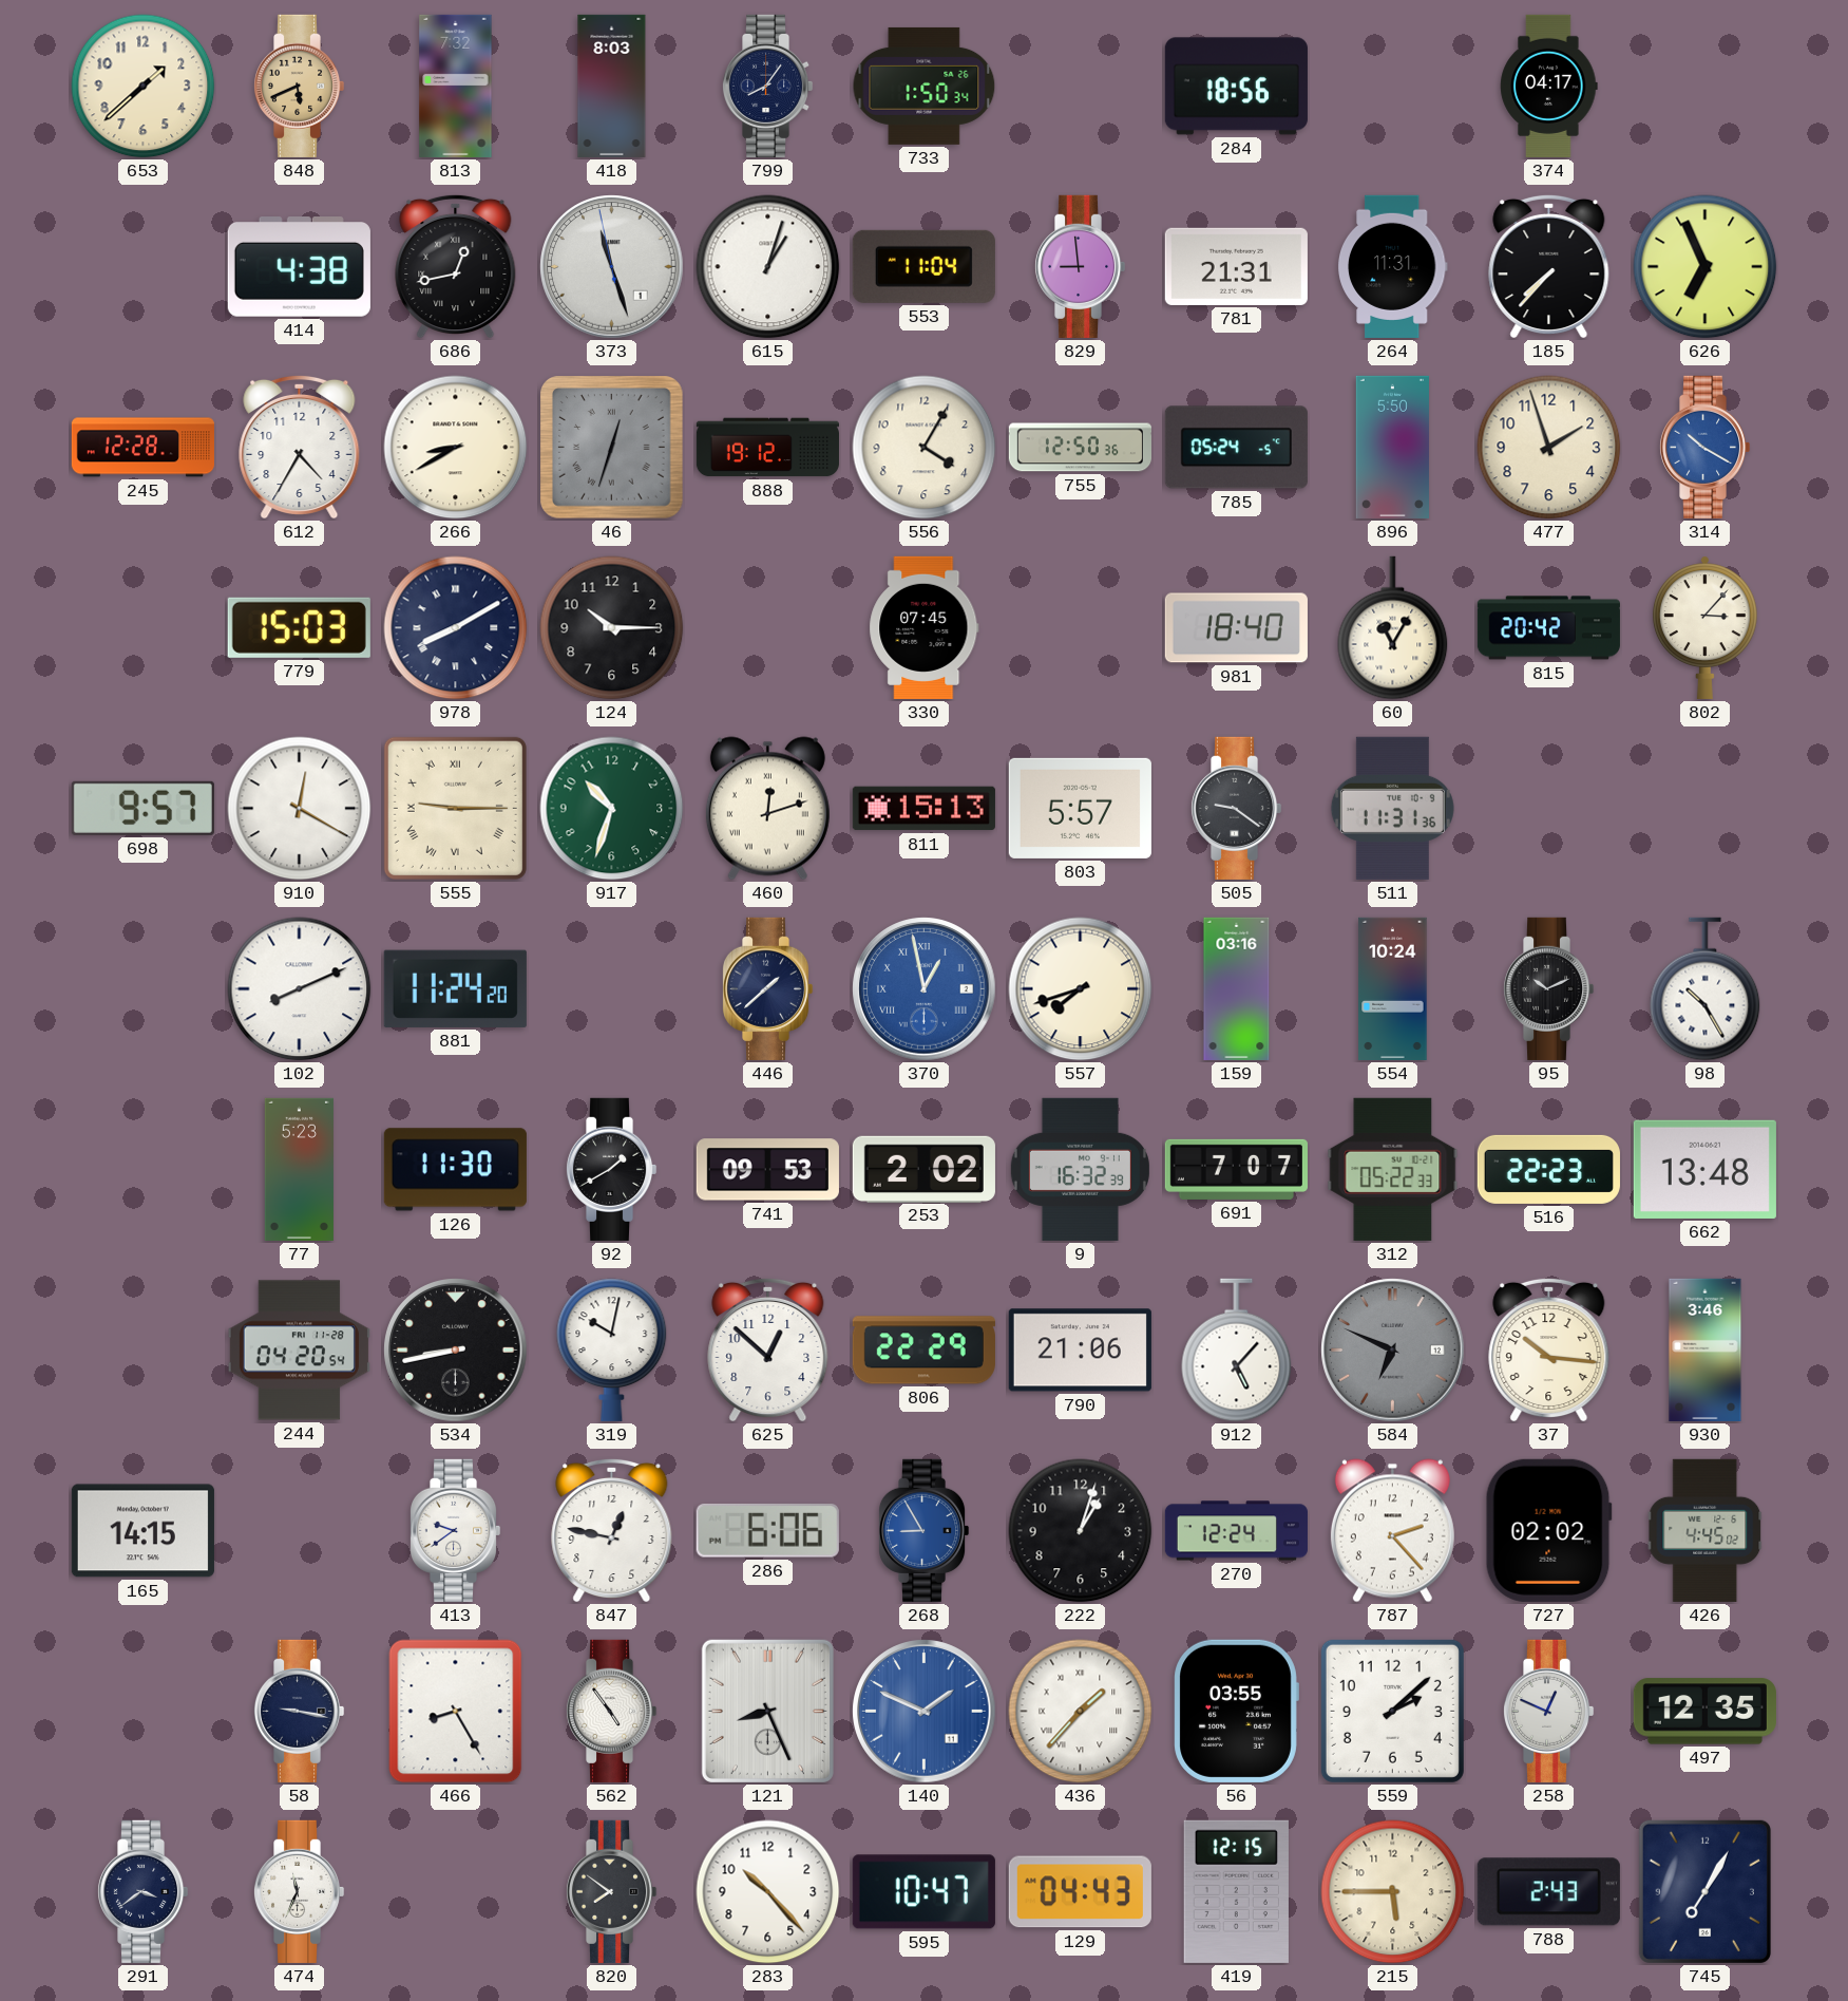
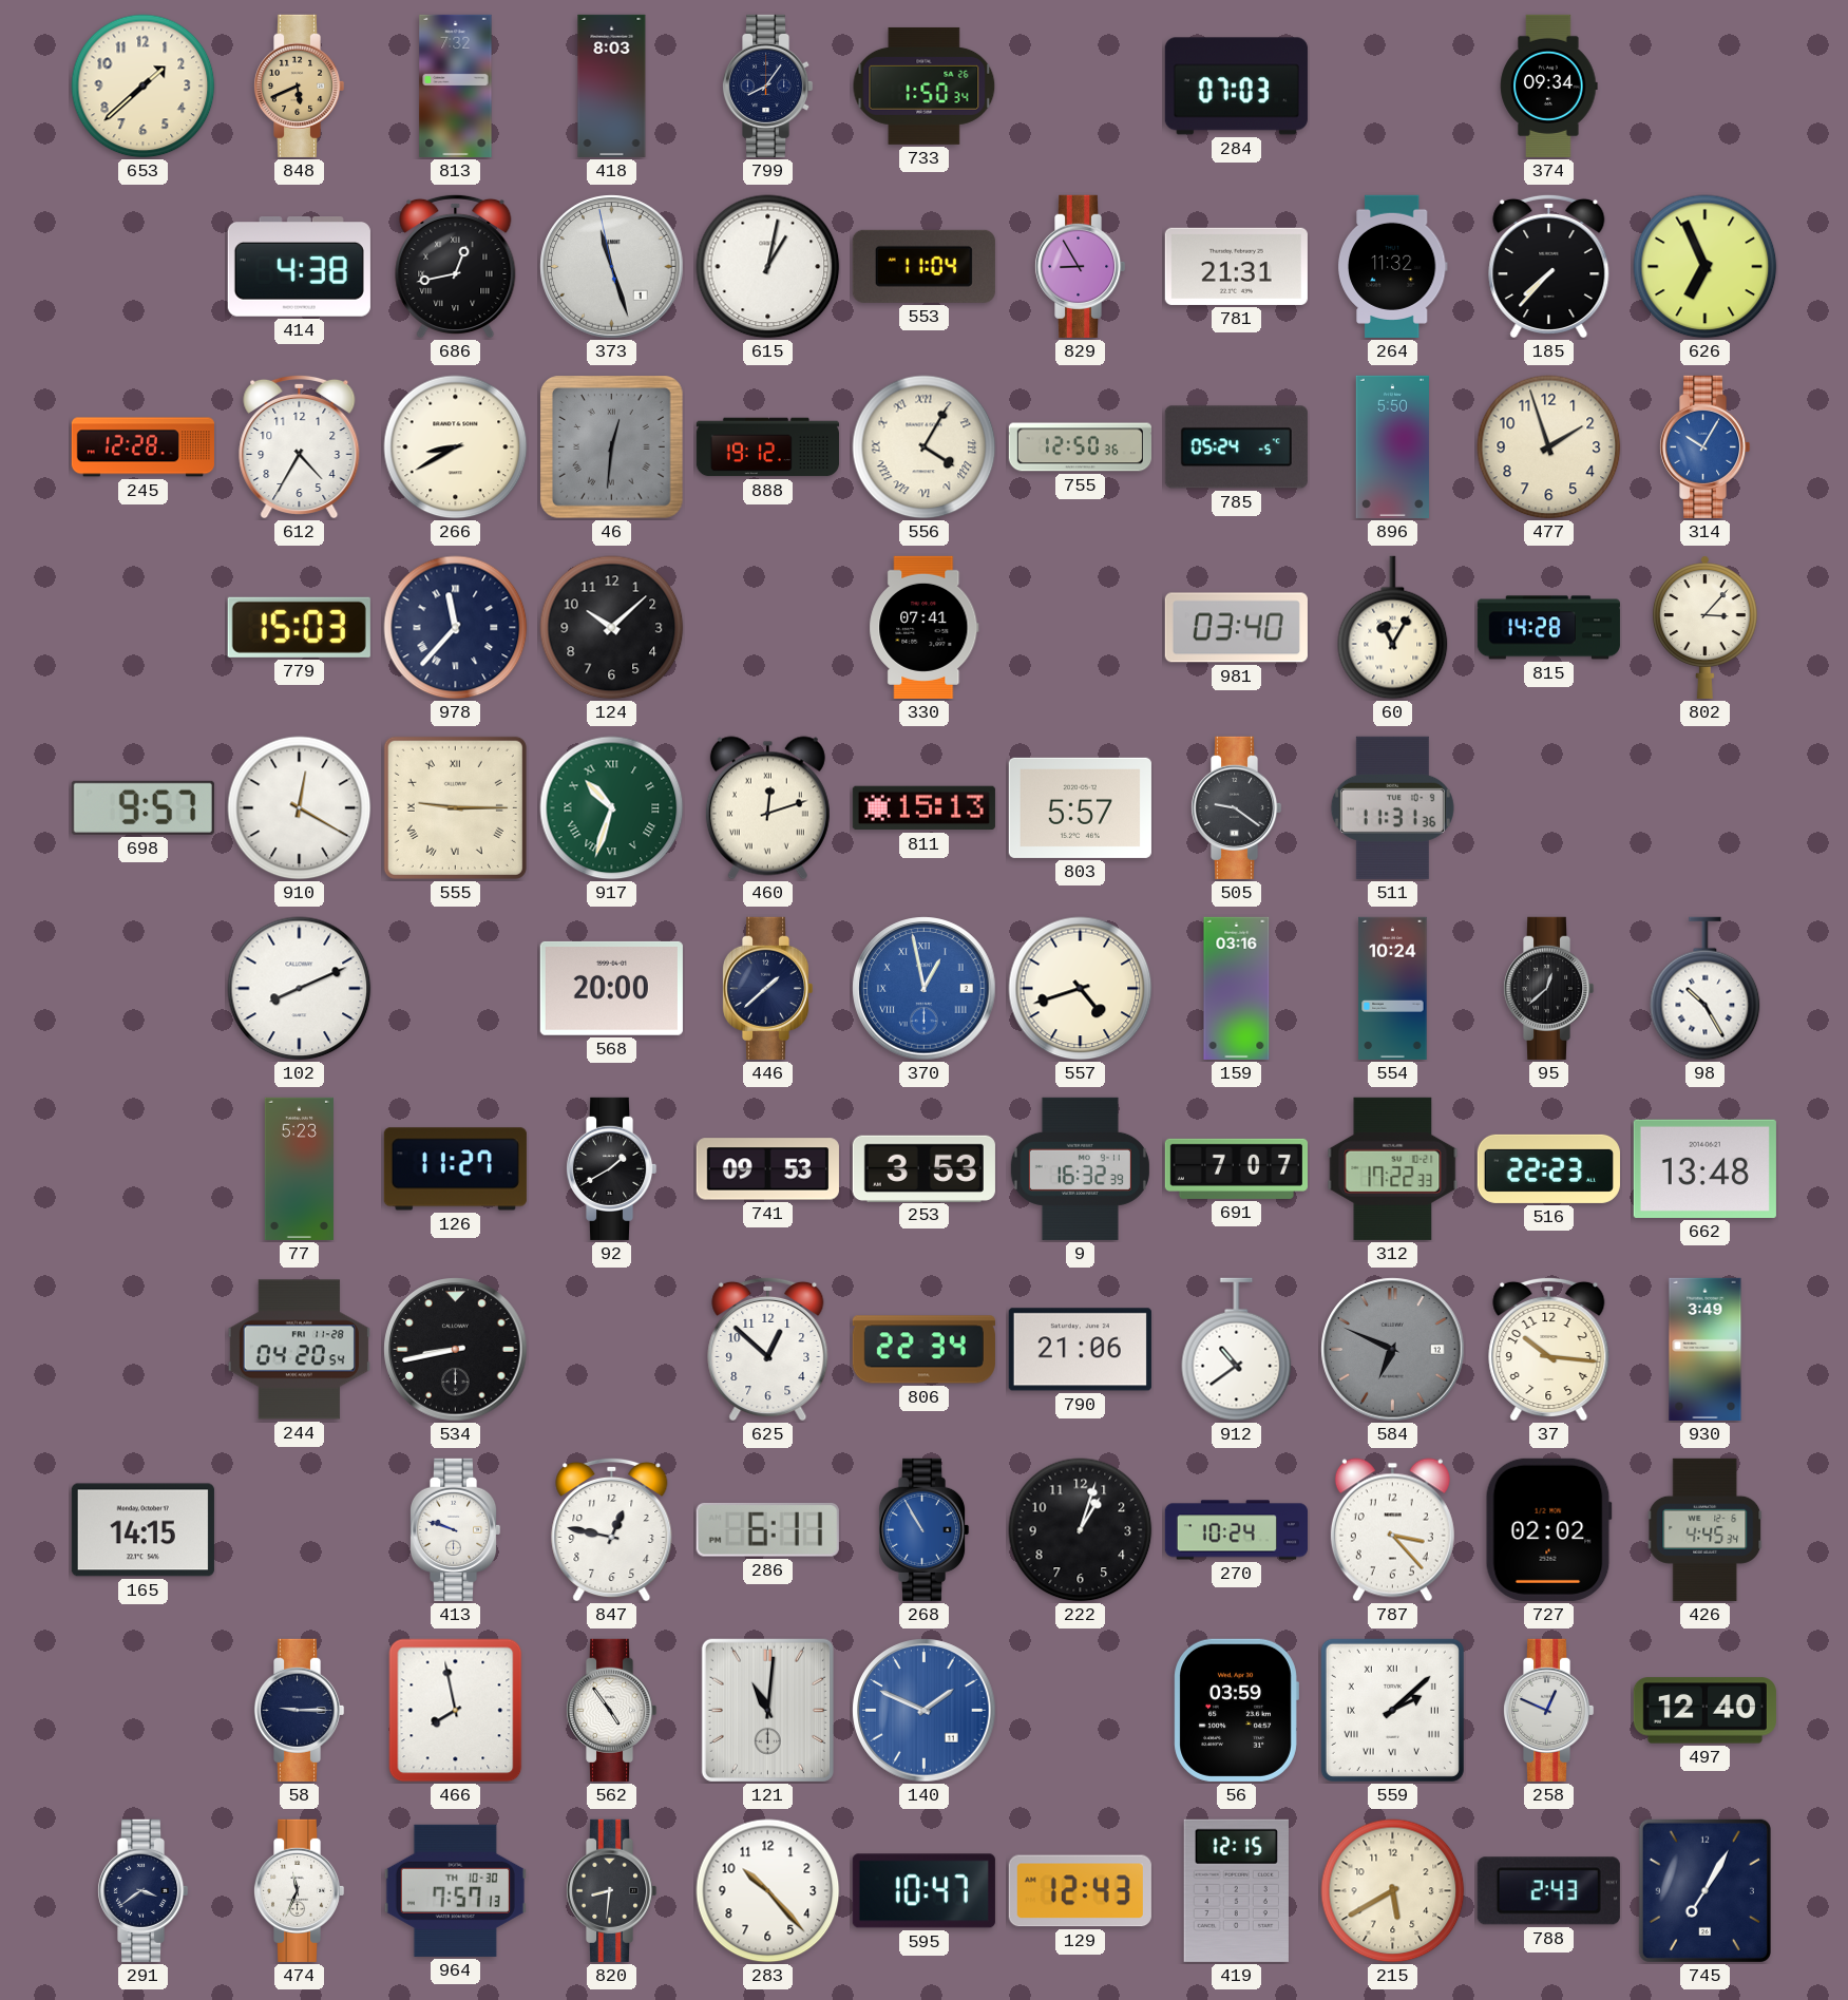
284: 18:56 -> 07:03
374: 04:17 -> 09:34
615: 1:03 -> 1:02
829: 8:59 -> 8:55
264: 11:31 -> 11:32
46: 12:33 -> 12:31
556 numerals: Arabic -> Roman
314: 10:20 -> 10:05
978: 8:10 -> 11:37
124: 10:15 -> 10:08
330: 07:45 -> 07:41
981: 18:40 -> 03:40
815: 20:42 -> 14:28
917 numerals: Arabic -> Roman
881: 11:24 -> none
568: none -> 20:00
557: 7:42 -> 4:42
95: 10:11 -> 12:38
126: 11:30 -> 11:27
253: 2:02 -> 3:53
312: 05:22 -> 17:22
319: 10:02 -> none
806: 22:29 -> 22:34
912: 5:07 -> 10:39
930: 3:46 -> 3:49
413: 9:39 -> 9:48
286: 6:06 -> 6:11
268: 8:55 -> 10:55
270: 12:24 -> 10:24
787: 2:23 -> 3:23
426: 4:45:02 -> 4:45:34
58: 9:17 -> 9:15
466: 8:25 -> 7:58
121: 8:26 -> 11:01
436: 1:37 -> none
56: 03:55 -> 03:59
559 numerals: Arabic -> Roman
497: 12:35 -> 12:40
964: none -> 7:57
820: 7:51 -> 8:31
129: 04:43 -> 12:43
215: 5:45 -> 5:40
